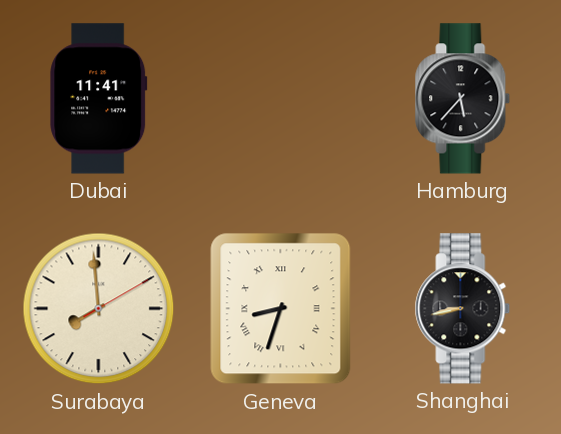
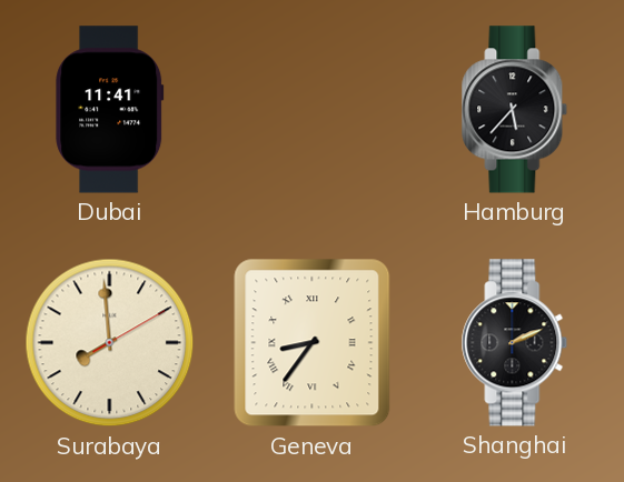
Geneva: 8:33 -> 8:36
Shanghai: 8:43 -> 2:11
